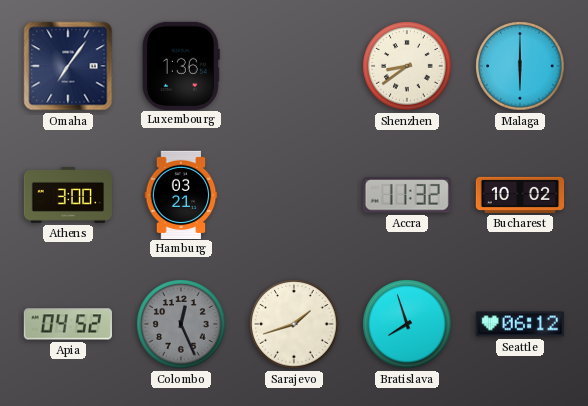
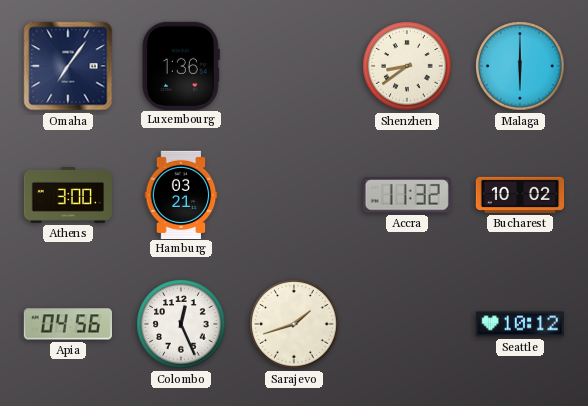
Apia: 04:52 -> 04:56
Colombo dial: grey -> white
Bratislava: 7:57 -> none
Seattle: 06:12 -> 10:12
